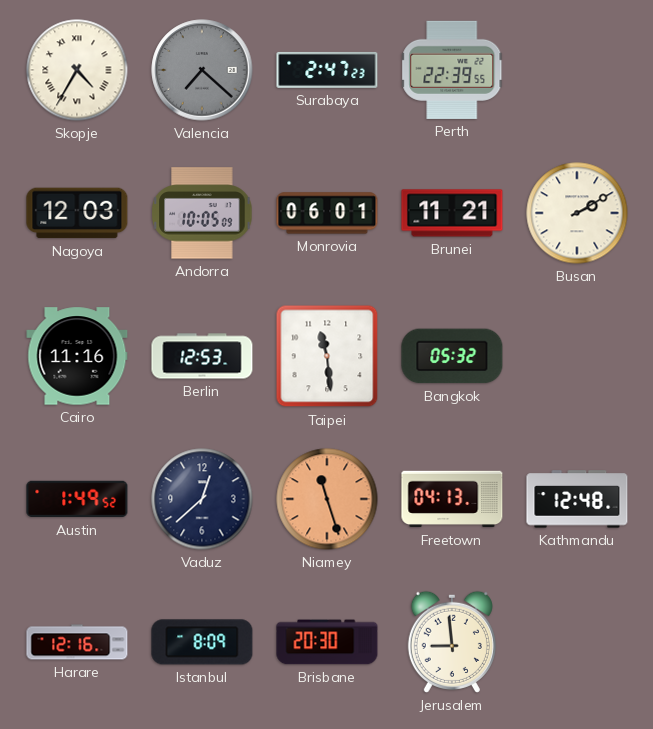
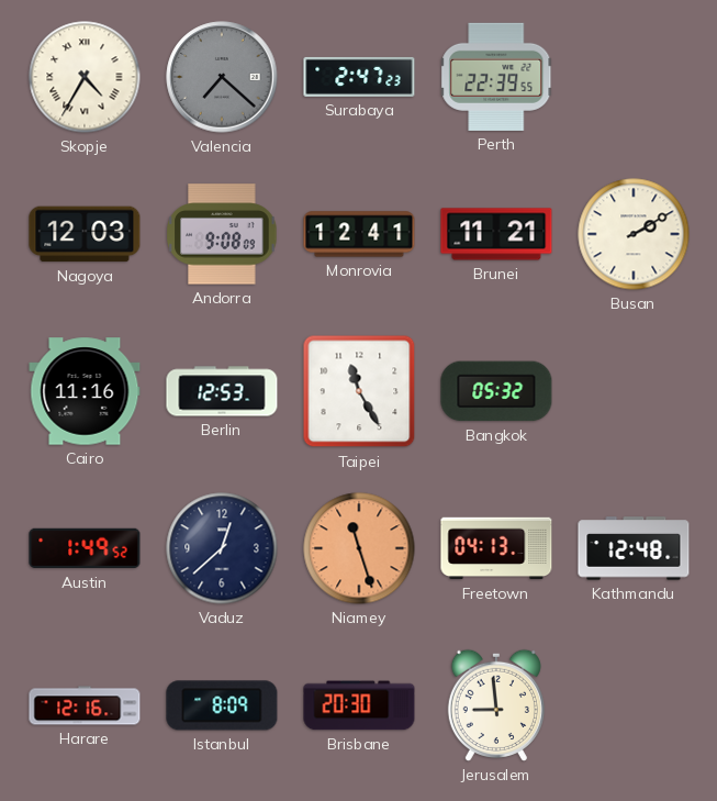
Andorra: 10:05 -> 9:08
Monrovia: 06:01 -> 12:41
Taipei: 11:29 -> 11:25
